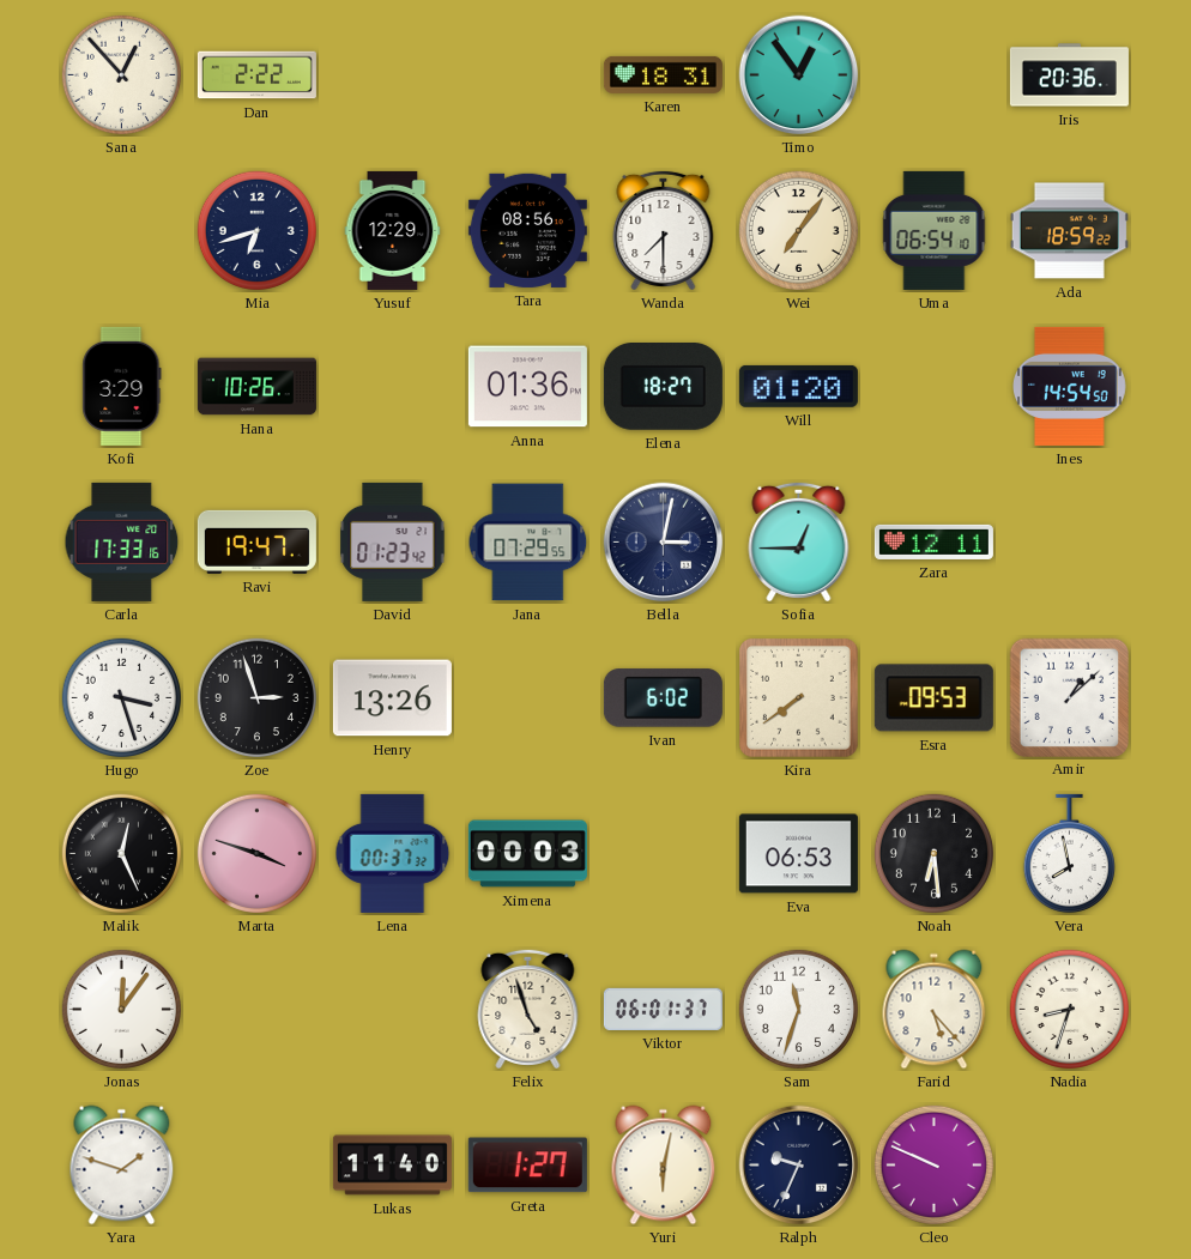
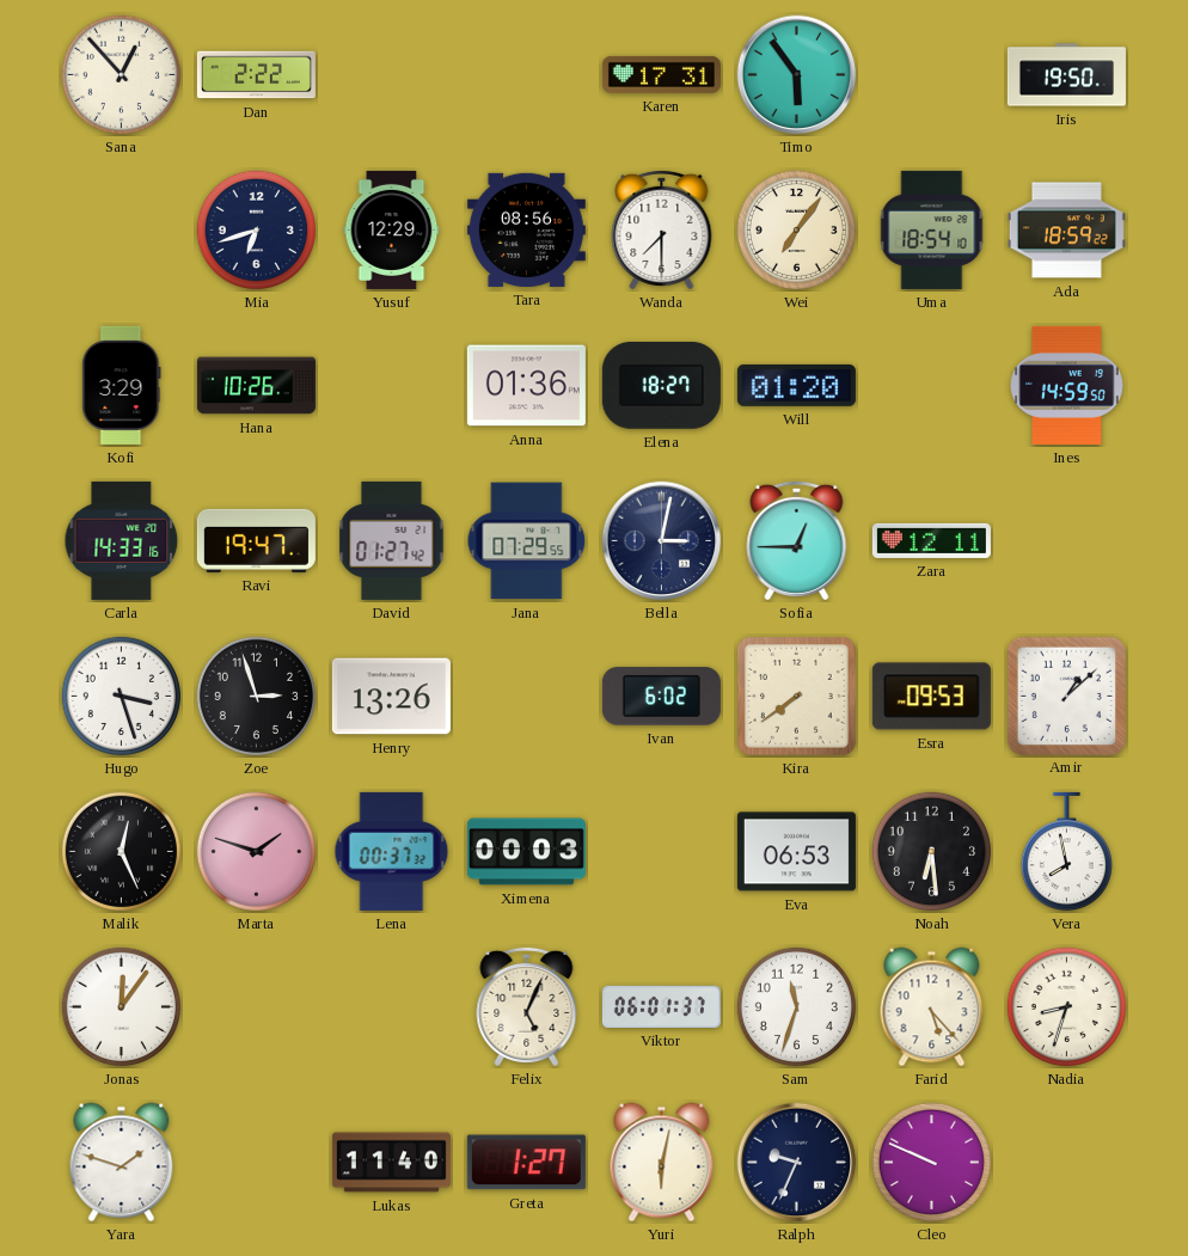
Karen: 18:31 -> 17:31
Timo: 12:54 -> 5:54
Iris: 20:36 -> 19:50
Uma: 06:54 -> 18:54
Ines: 14:54 -> 14:59
Carla: 17:33 -> 14:33
David: 01:23 -> 01:27
Marta: 3:48 -> 1:48
Felix: 4:57 -> 5:04
